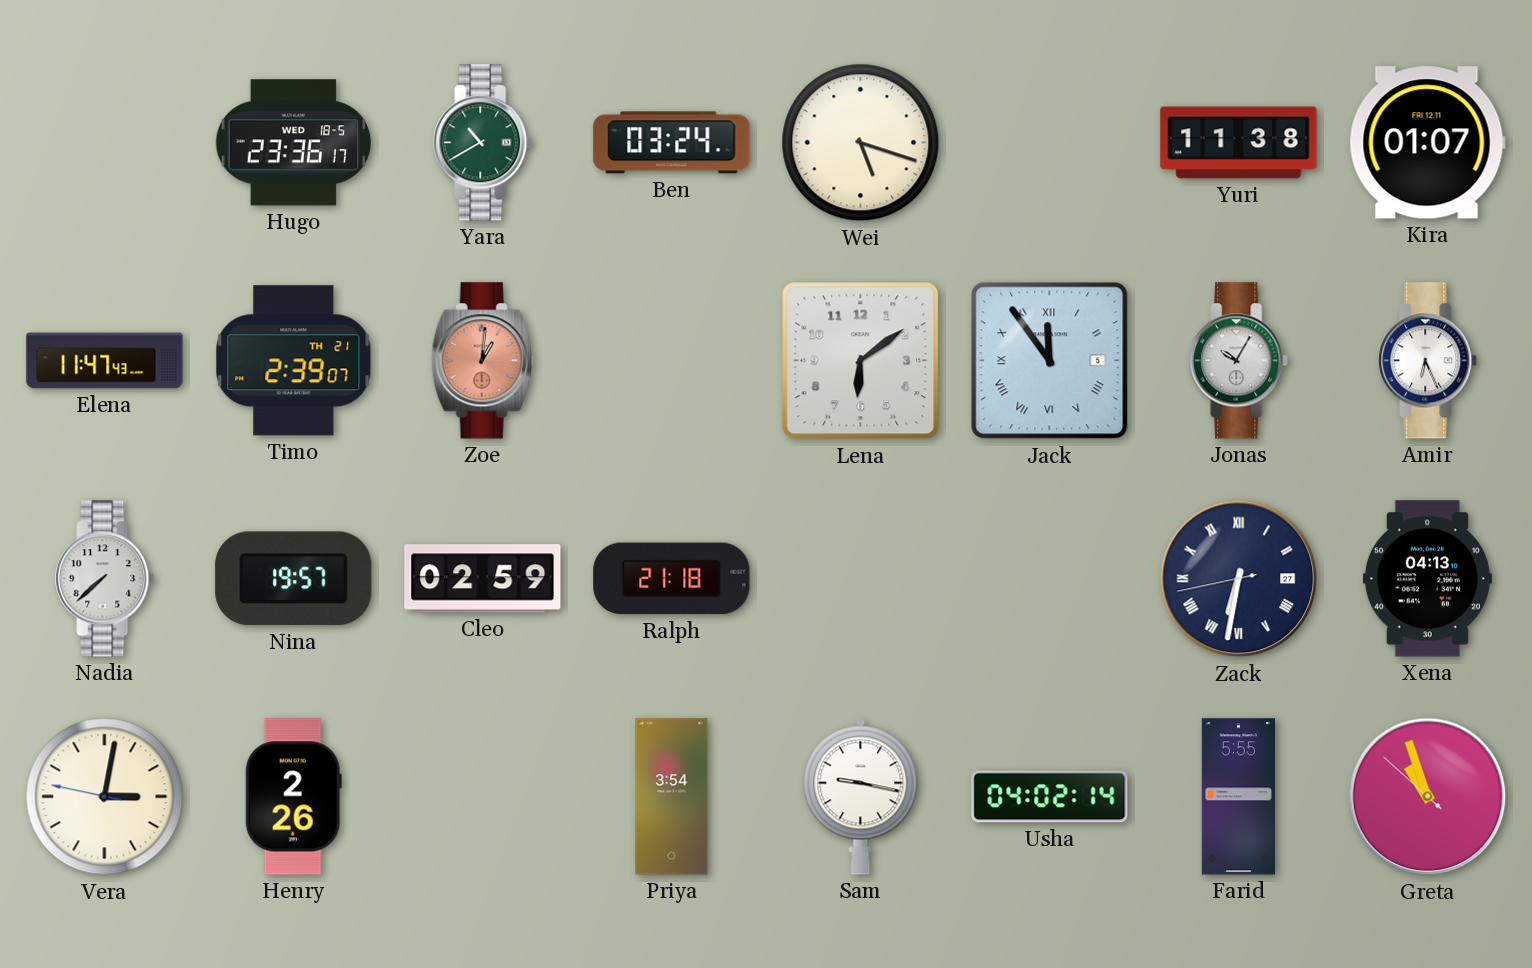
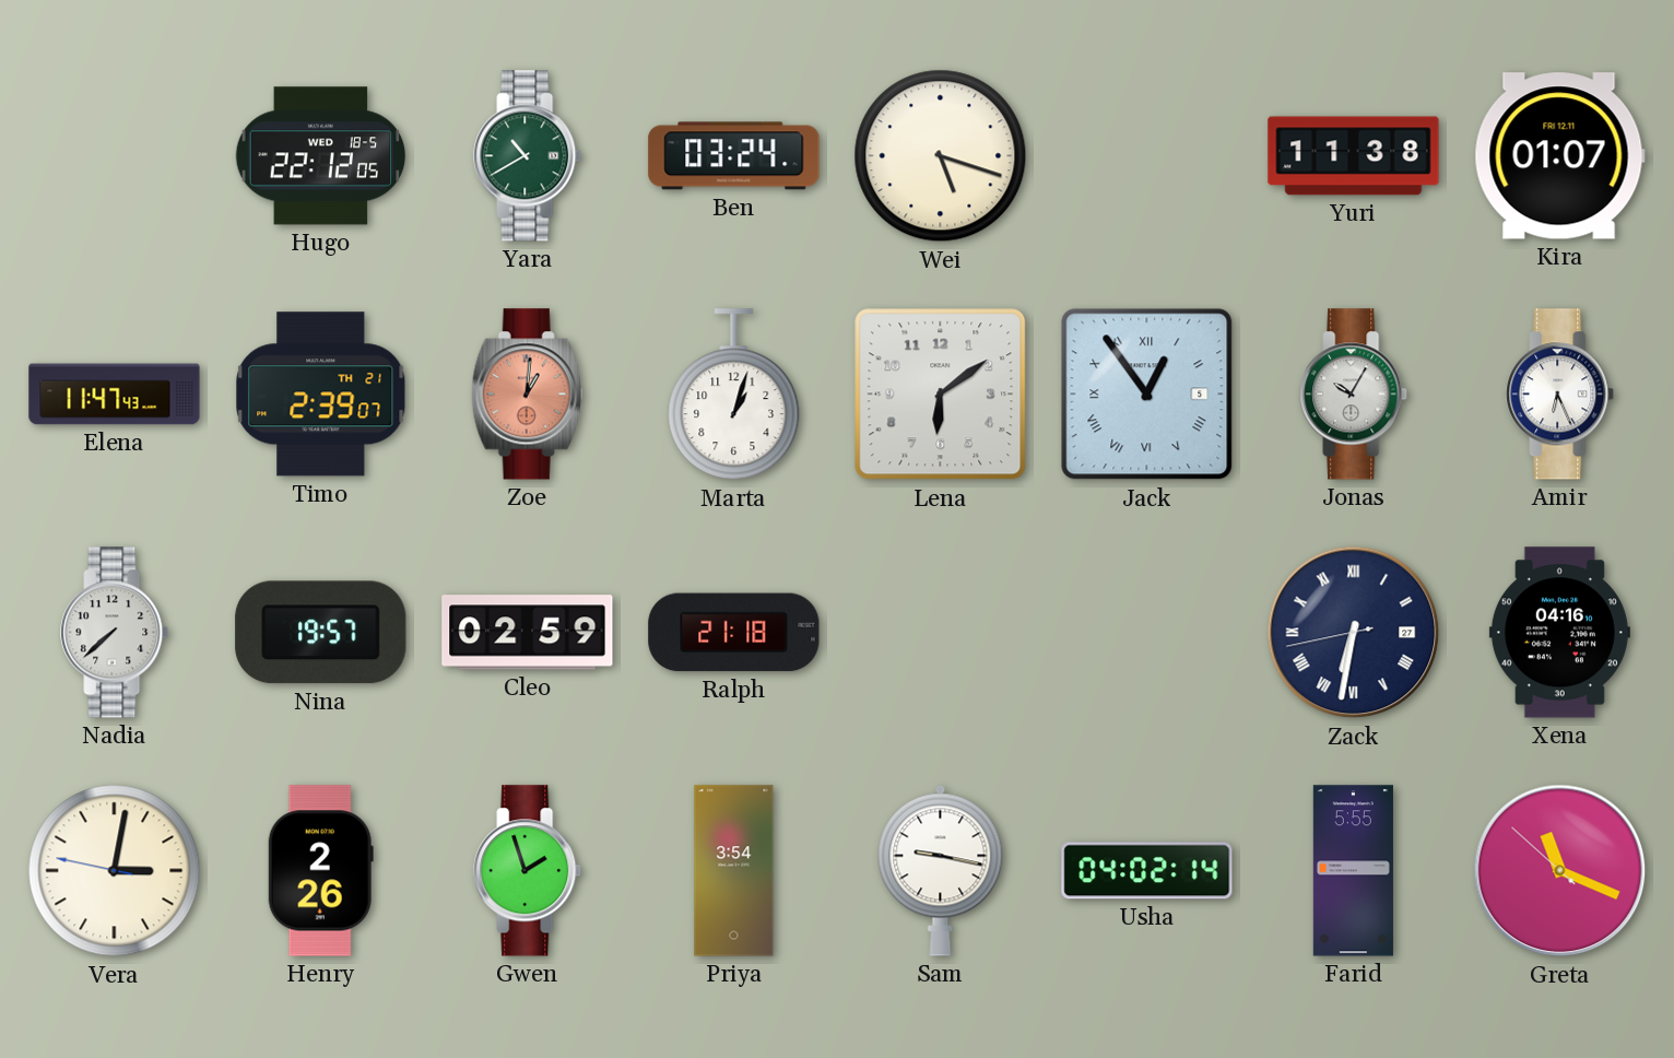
Hugo: 23:36 -> 22:12
Marta: none -> 1:03
Jack: 11:54 -> 12:54
Xena: 04:13 -> 04:16
Gwen: none -> 1:57
Greta: 10:56 -> 11:18
